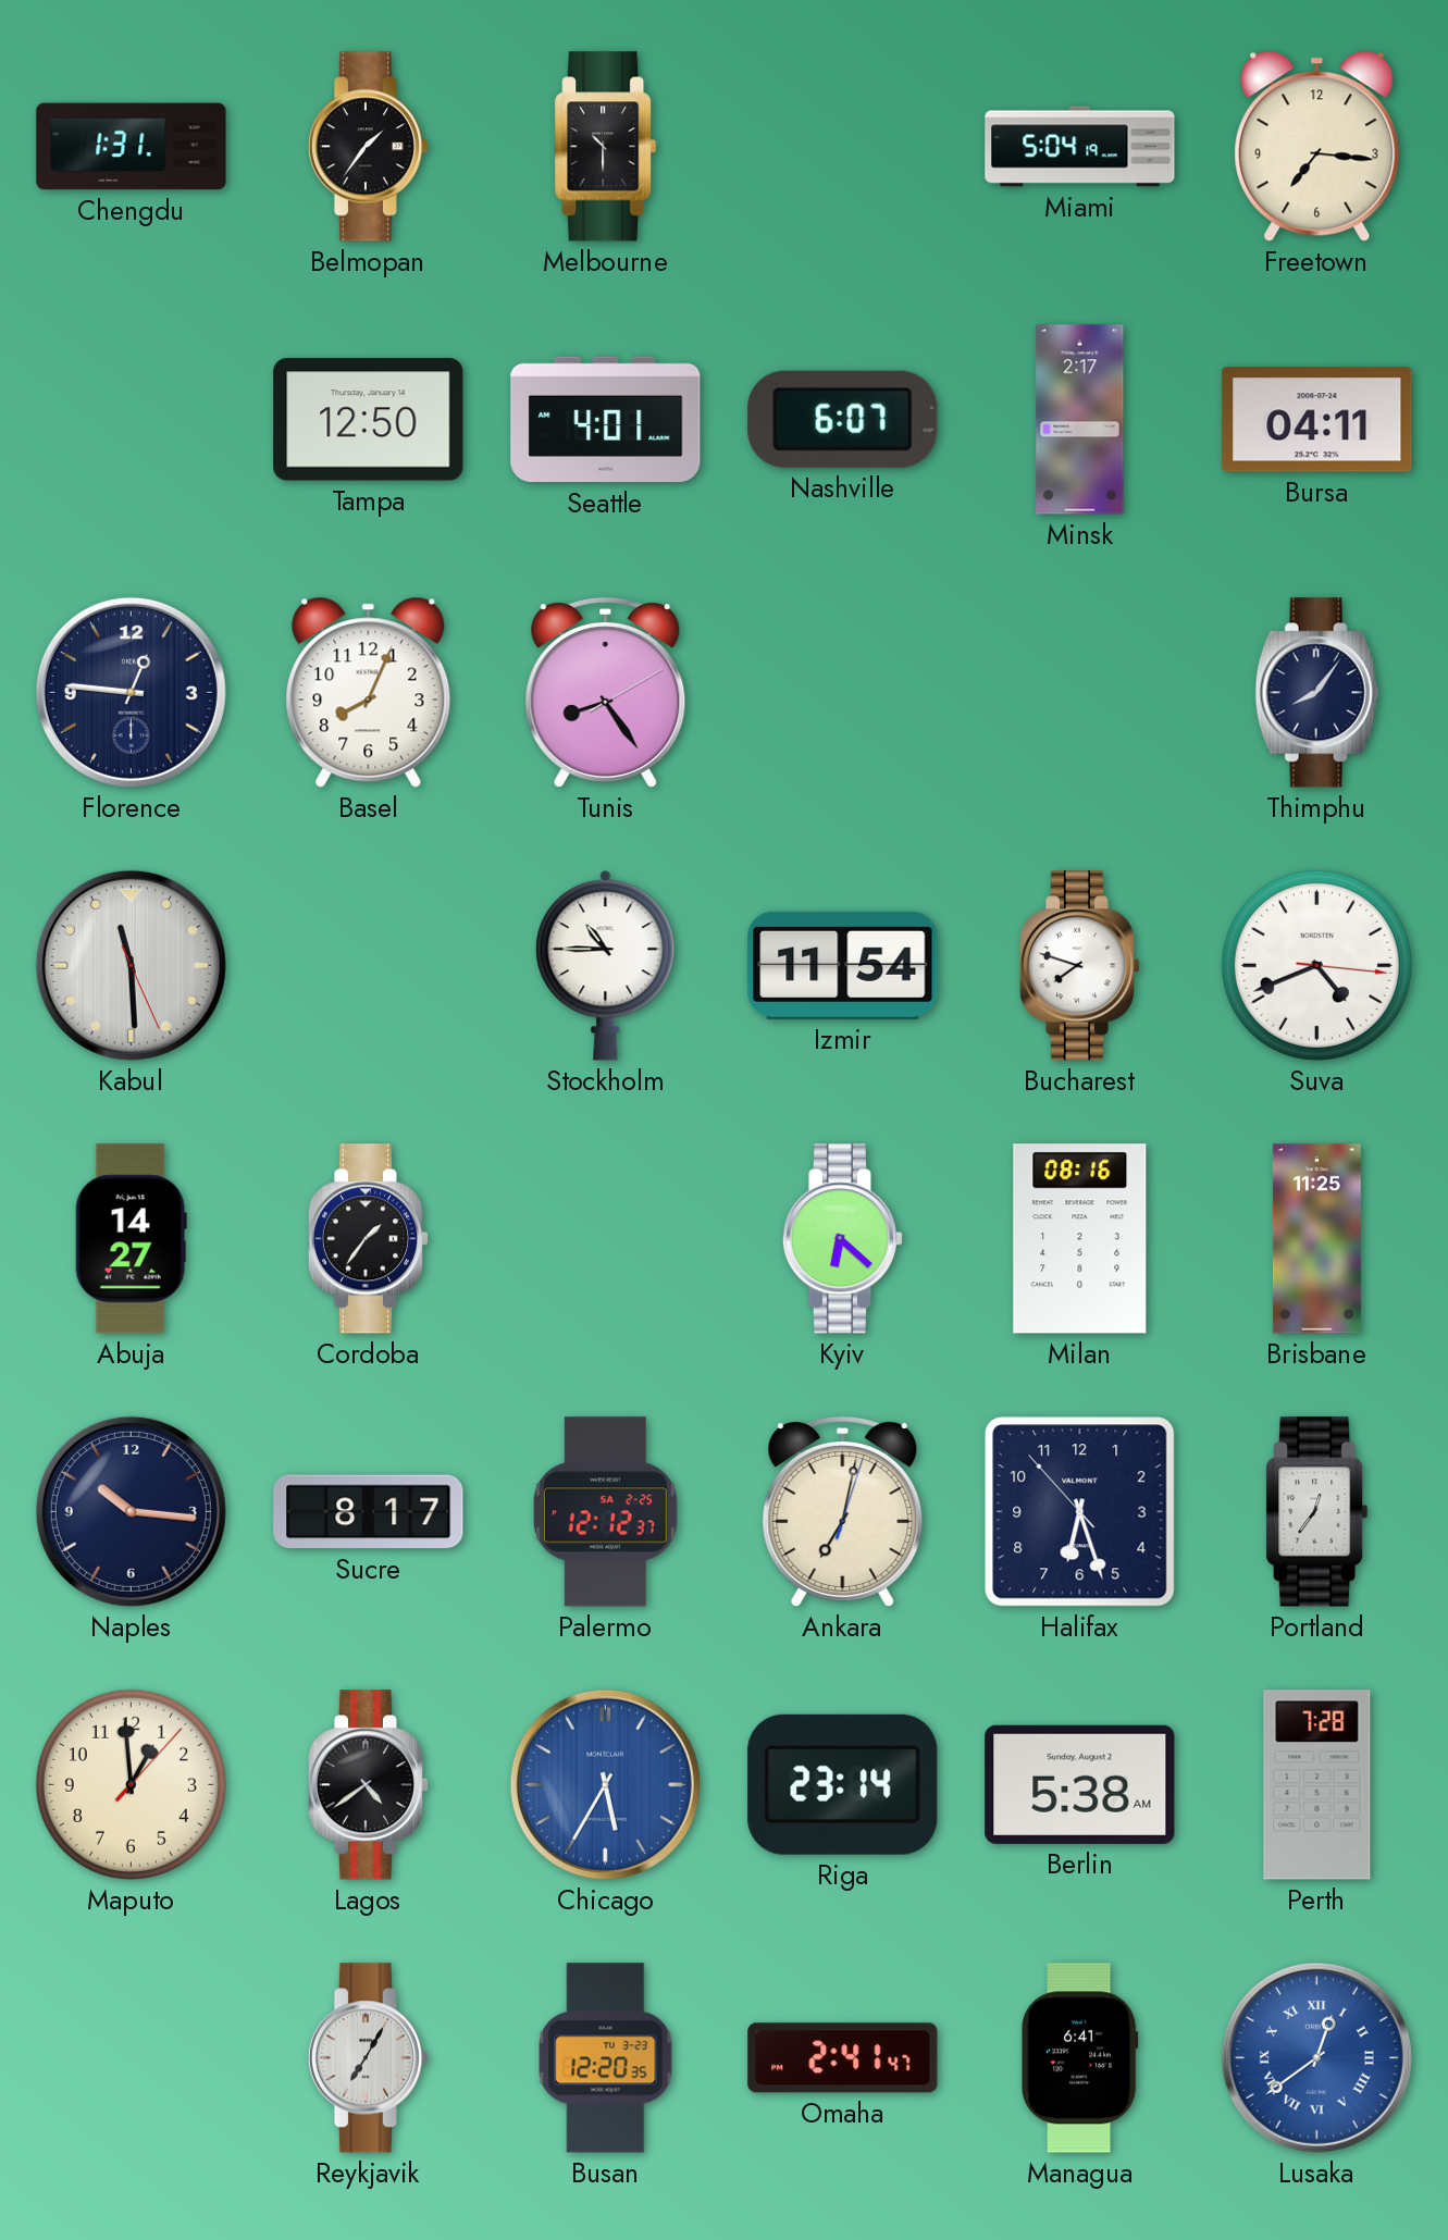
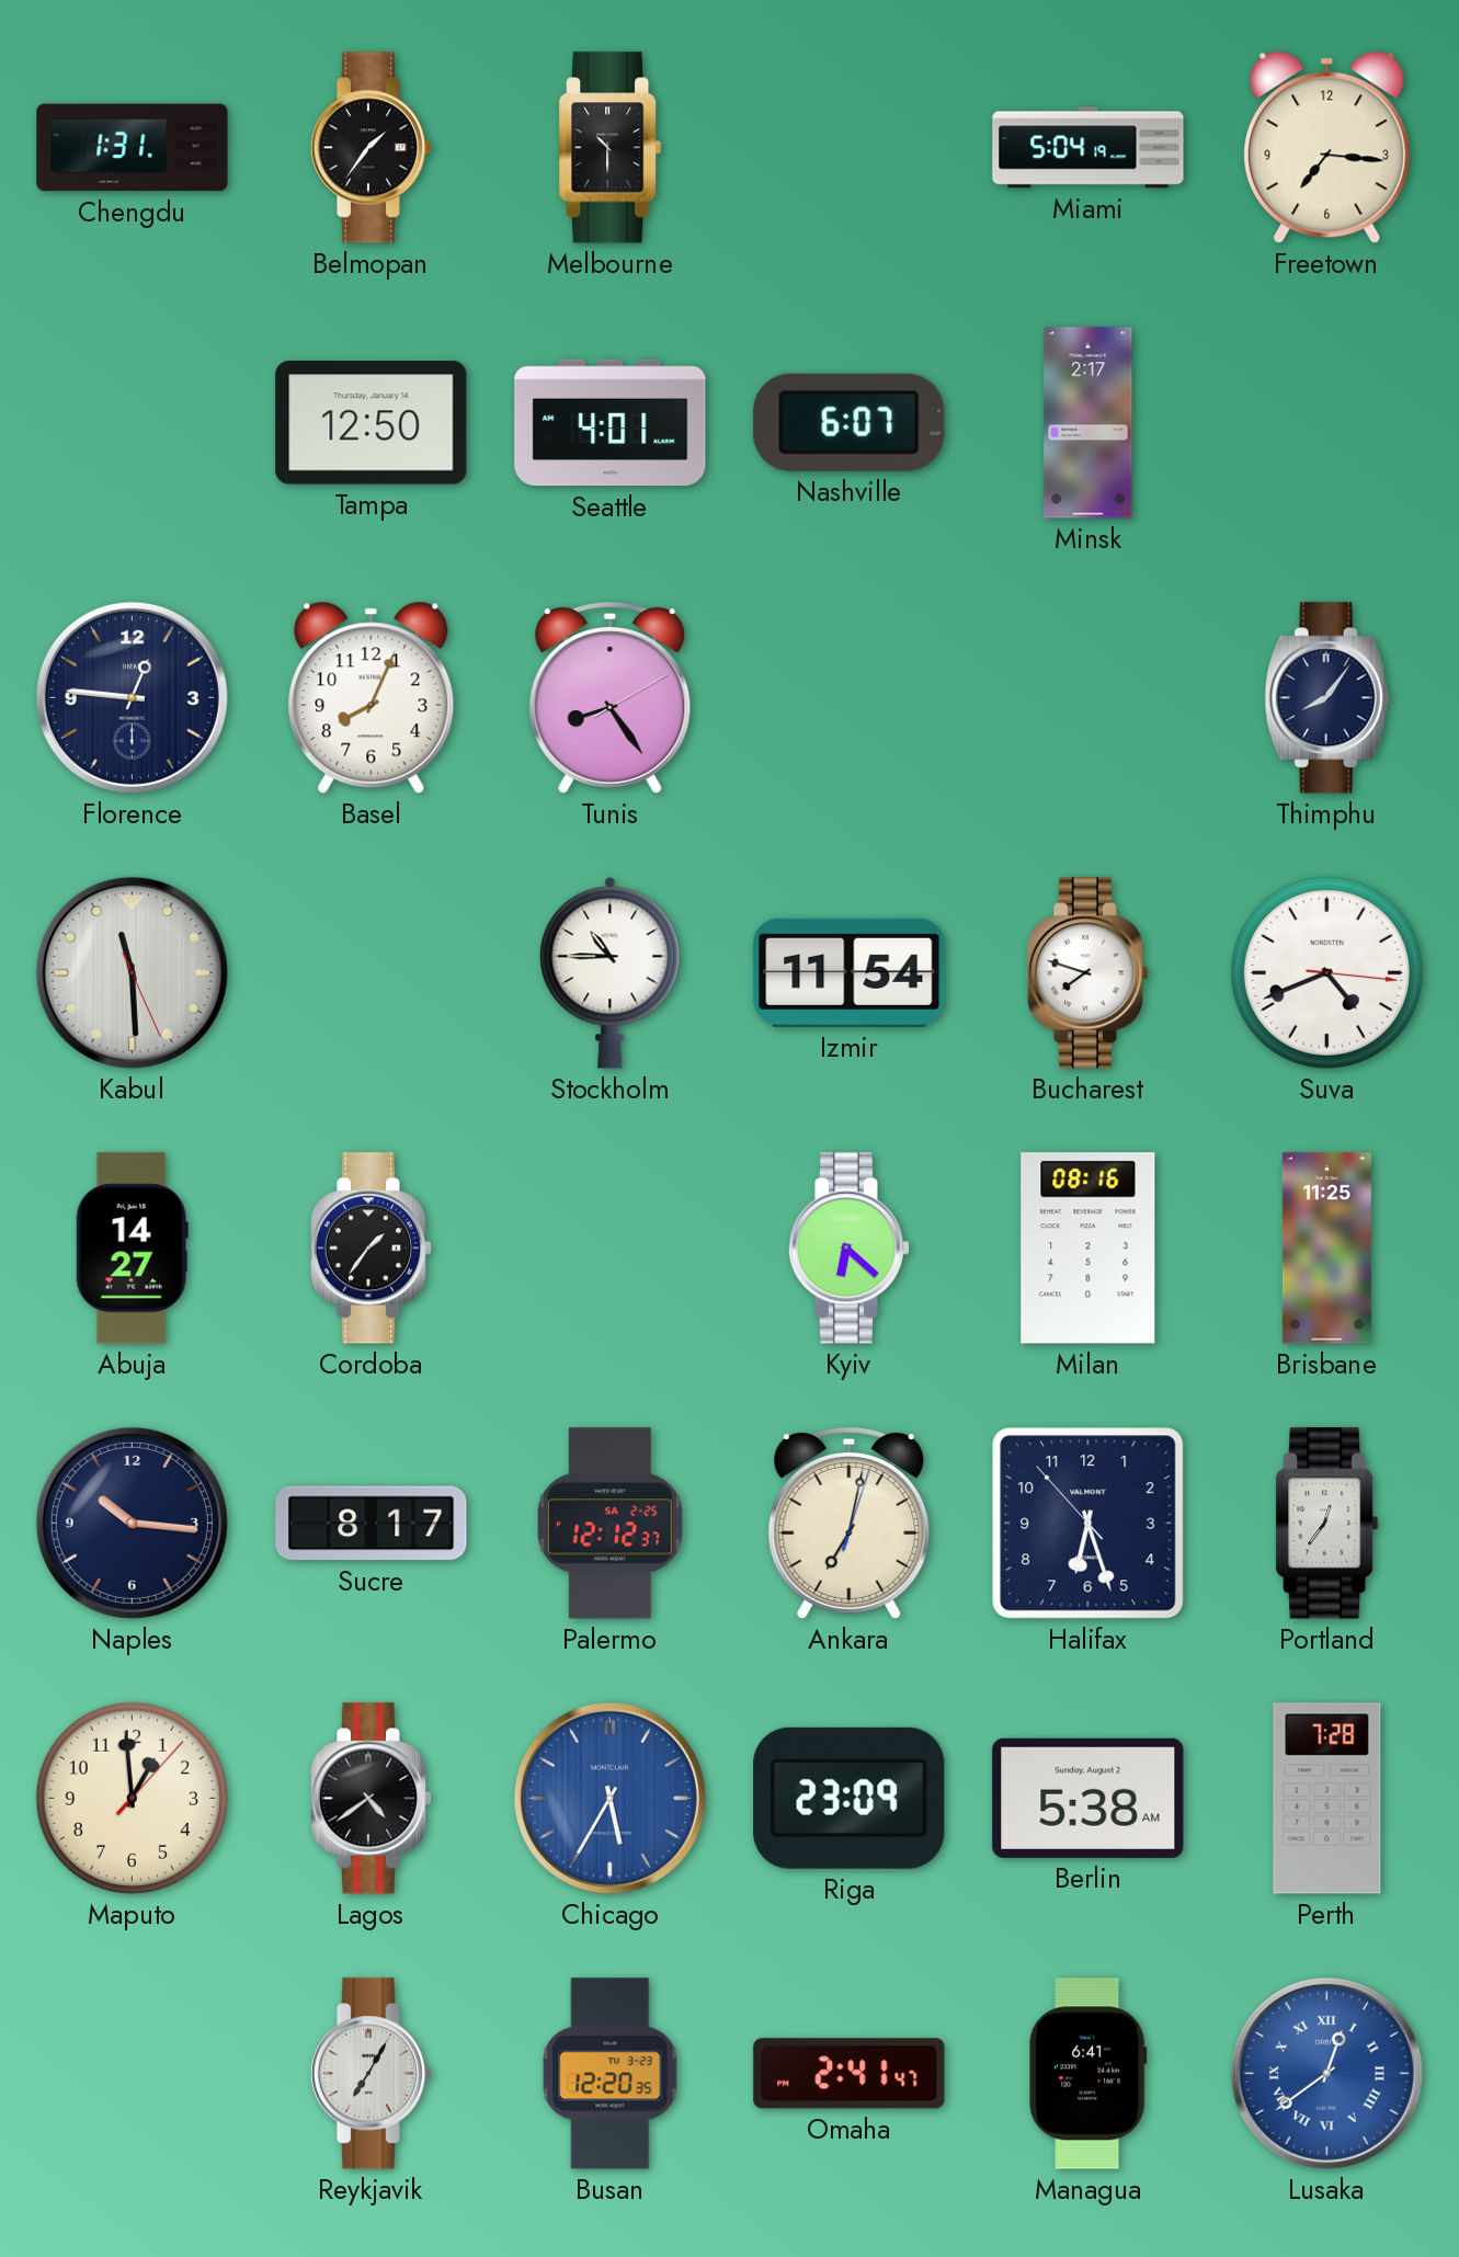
Bursa: 04:11 -> none
Riga: 23:14 -> 23:09
